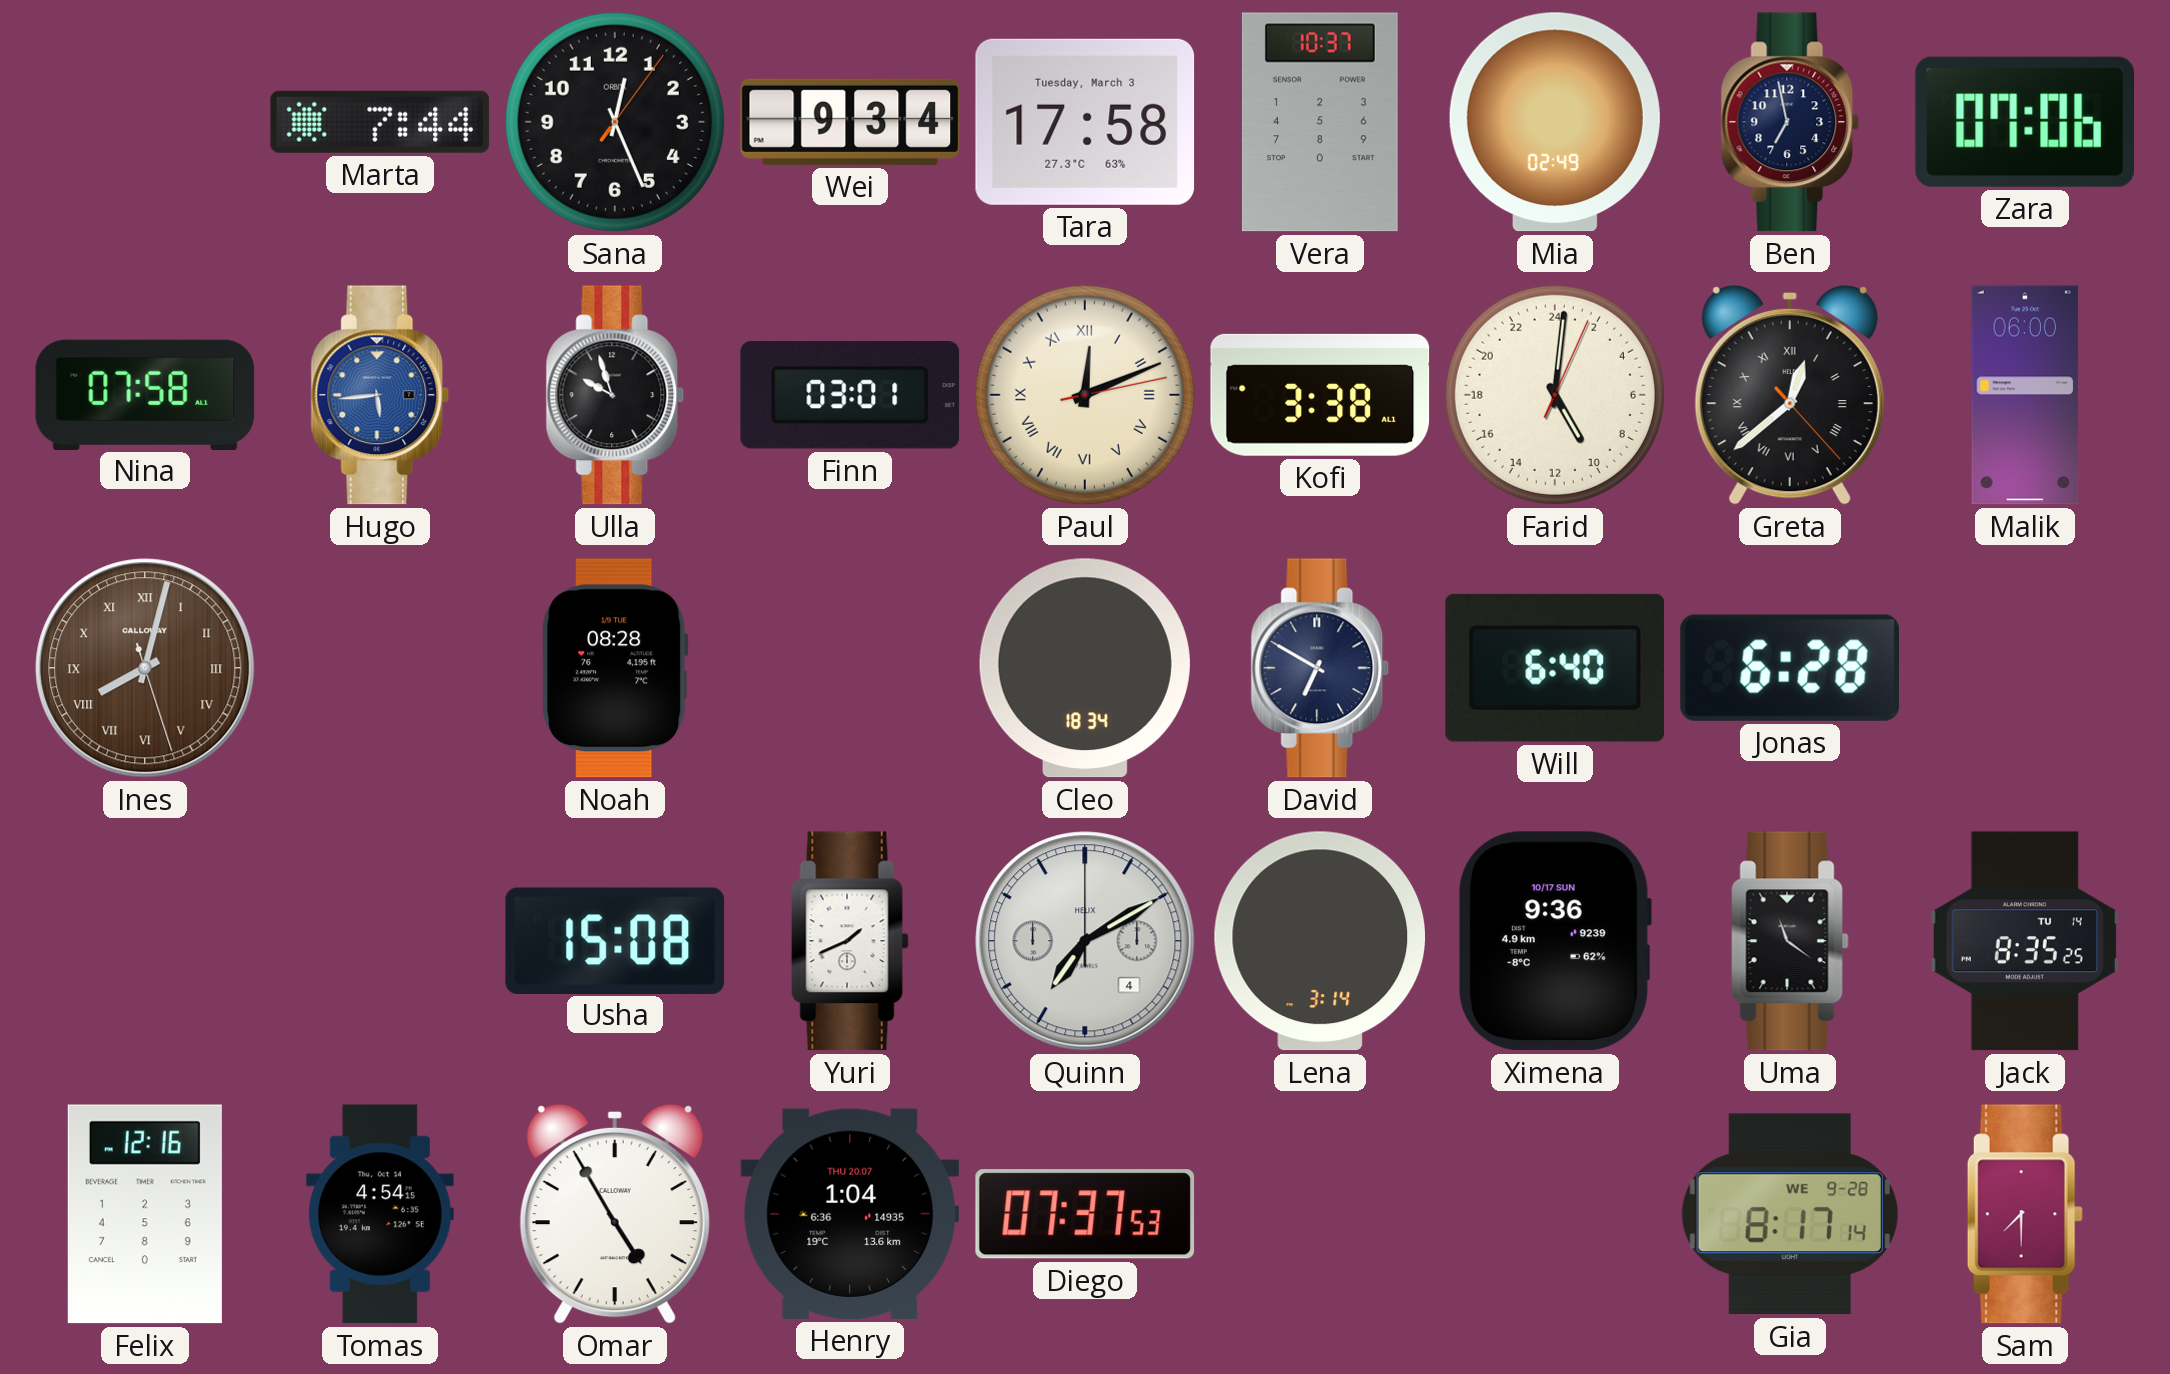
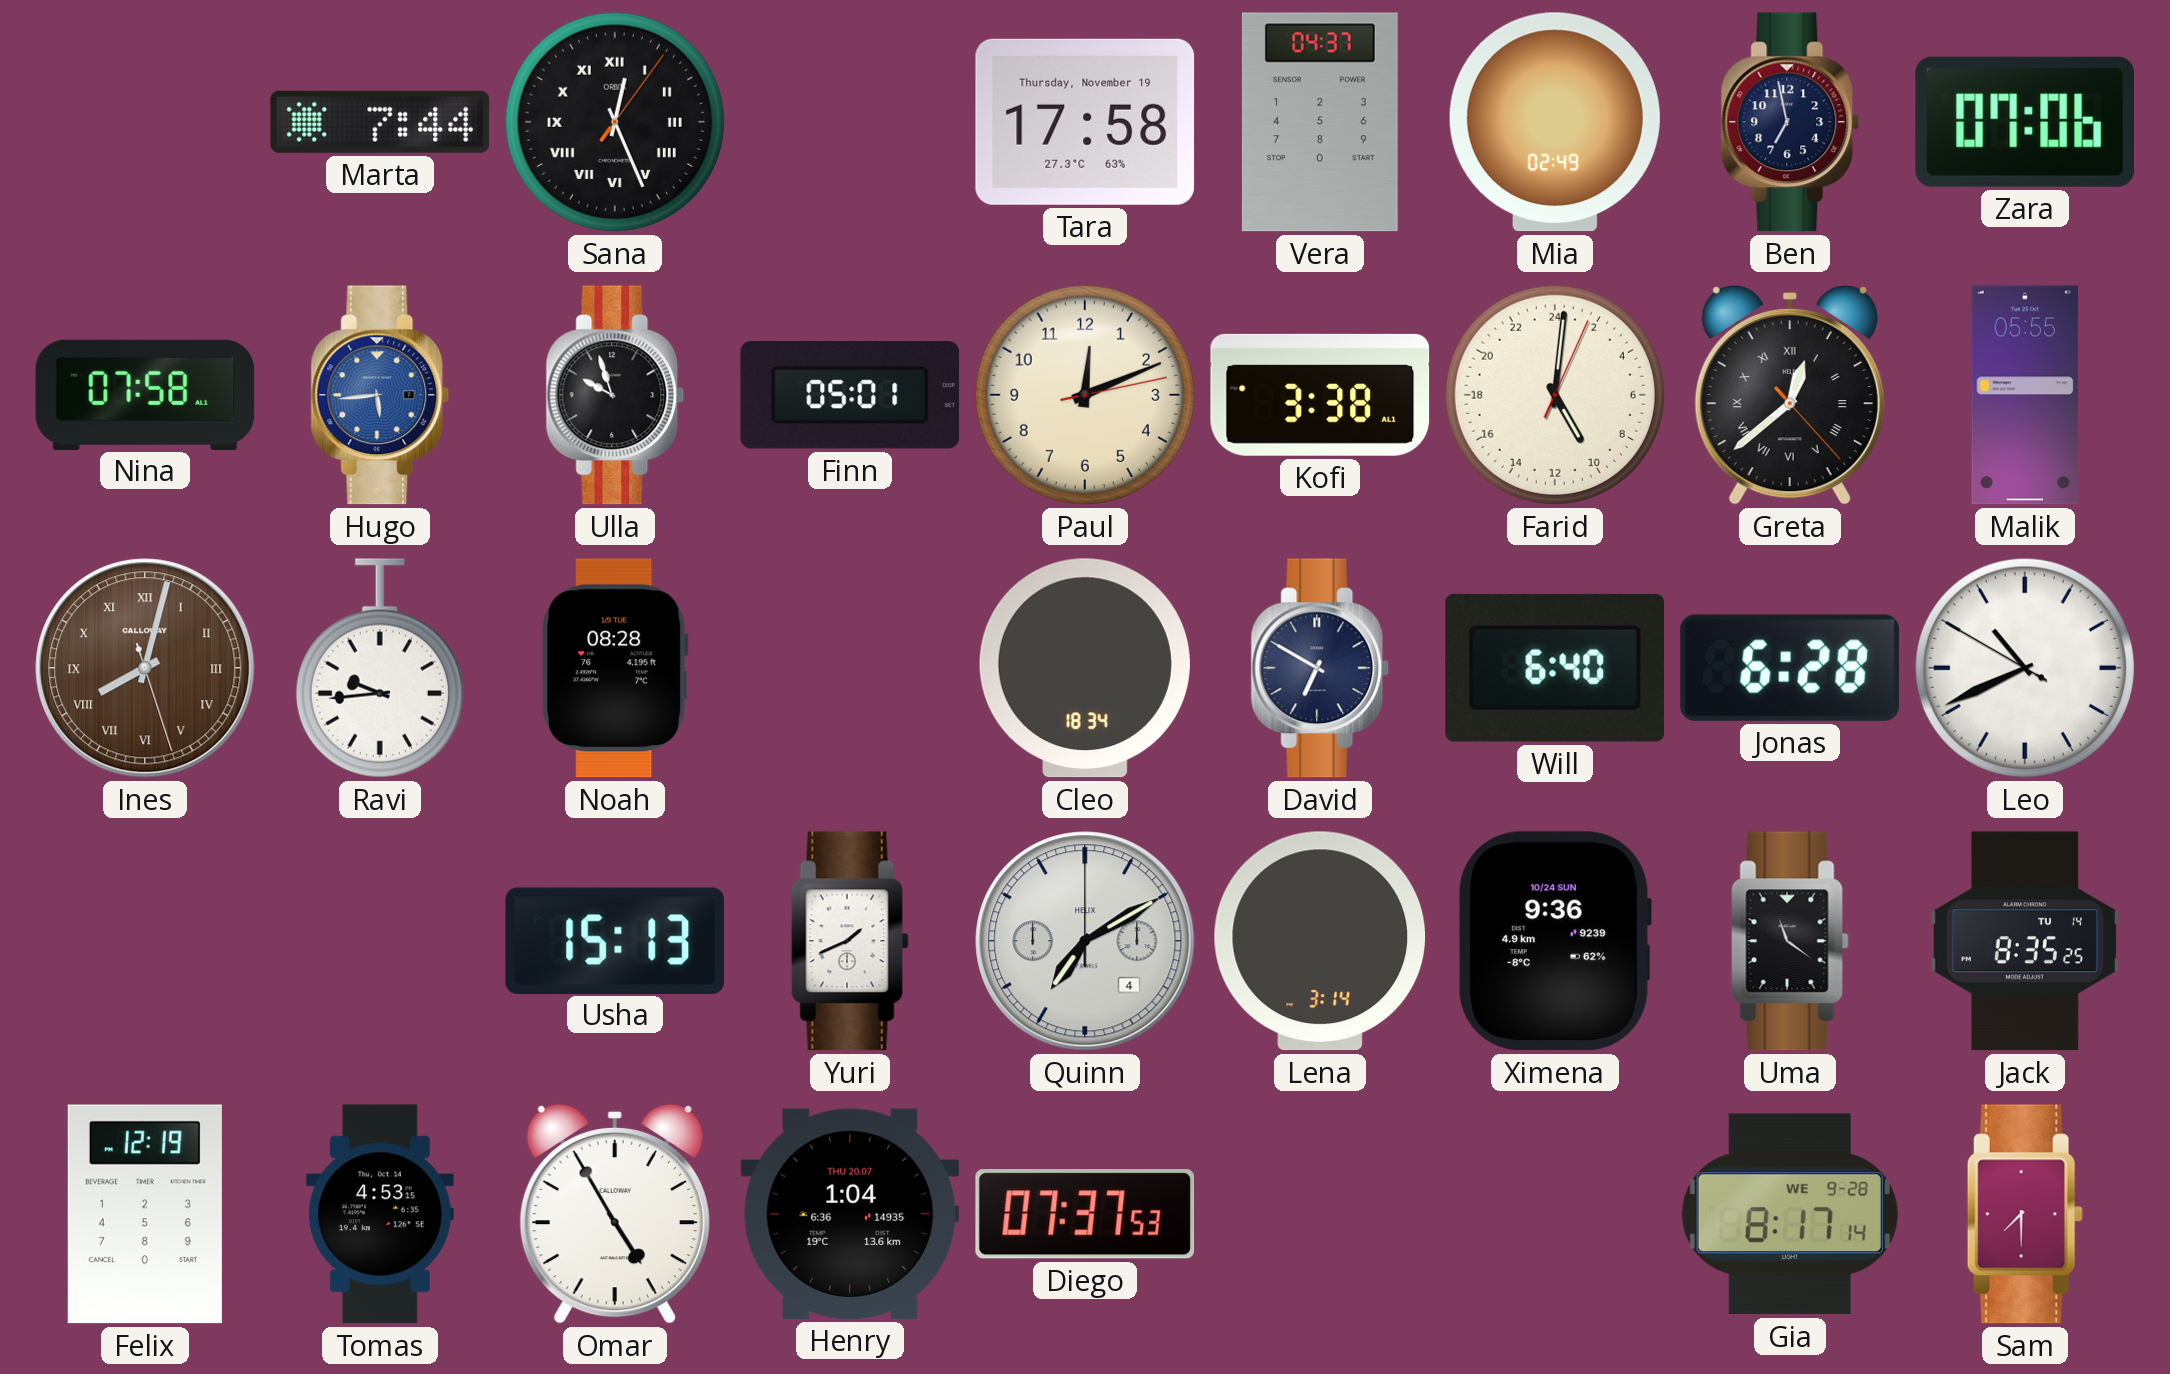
Sana numerals: Arabic -> Roman
Wei: 9:34 -> none
Tara date: Tuesday, March 3 -> Thursday, November 19
Vera: 10:37 -> 04:37
Finn: 03:01 -> 05:01
Paul numerals: Roman -> Arabic
Malik: 06:00 -> 05:55
Ravi: none -> 9:44
Leo: none -> 10:40
Usha: 15:08 -> 15:13
Ximena date: 10/17 SUN -> 10/24 SUN
Felix: 12:16 -> 12:19
Tomas: 4:54 -> 4:53
